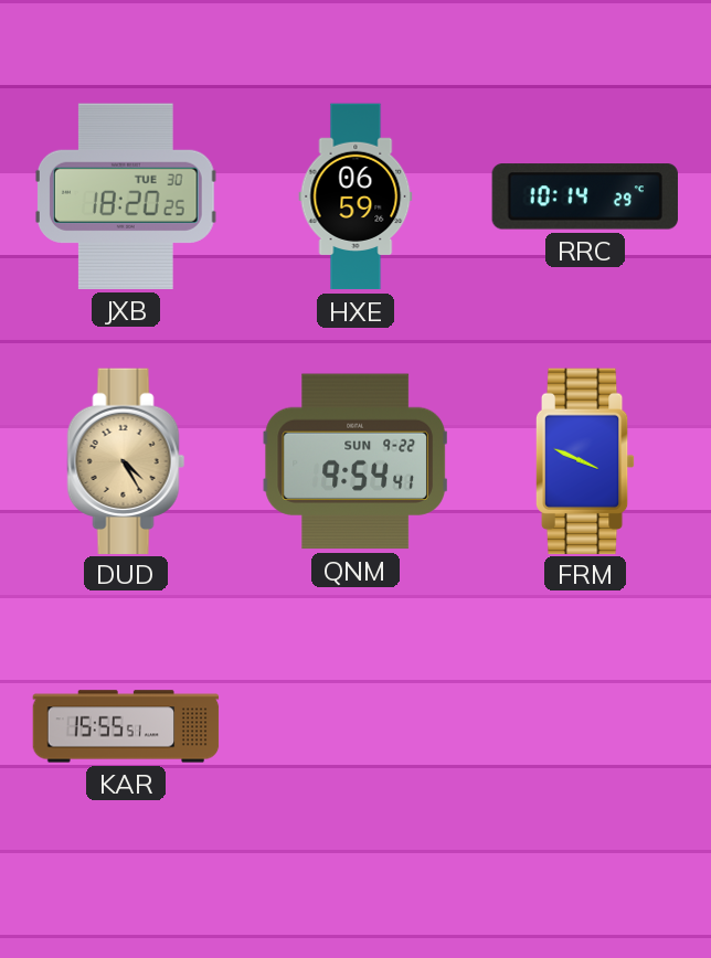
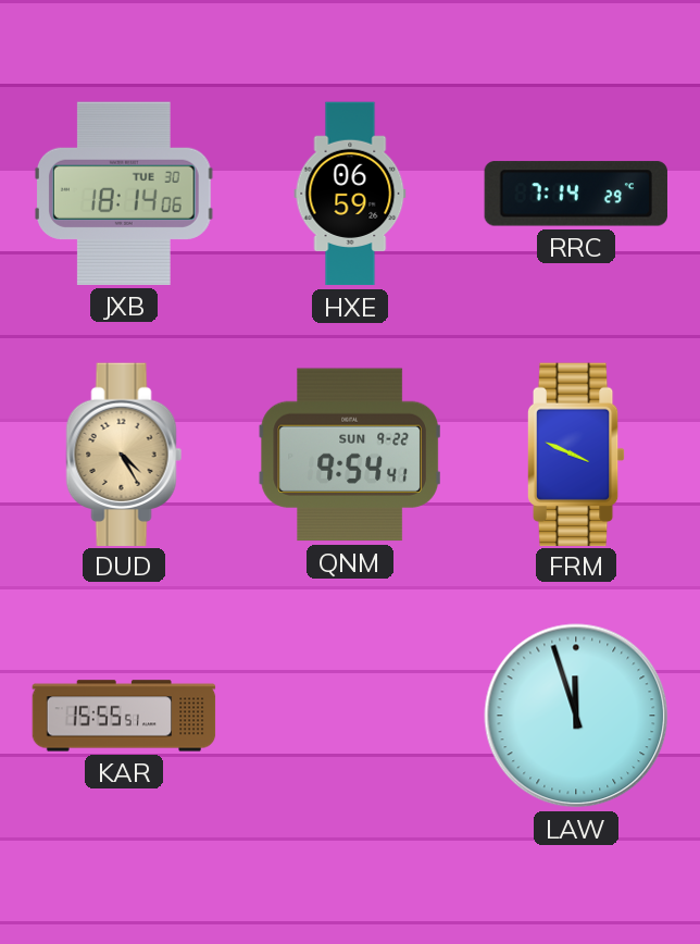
JXB: 18:20 -> 18:14
RRC: 10:14 -> 7:14
LAW: none -> 11:57
